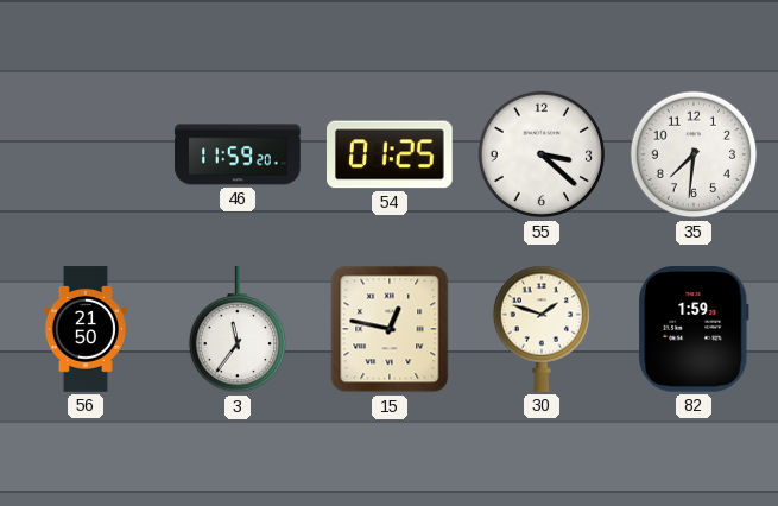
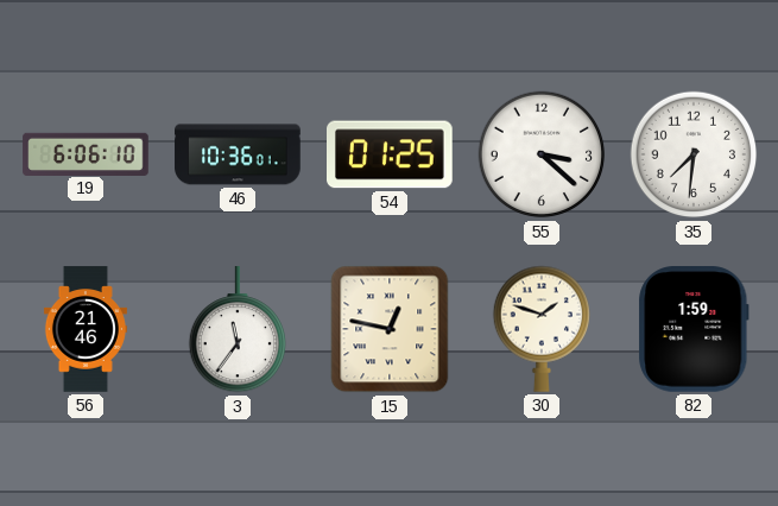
19: none -> 6:06
46: 11:59 -> 10:36
56: 21:50 -> 21:46
